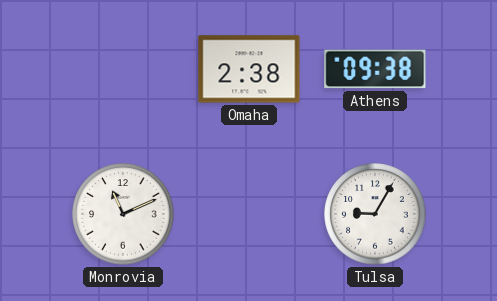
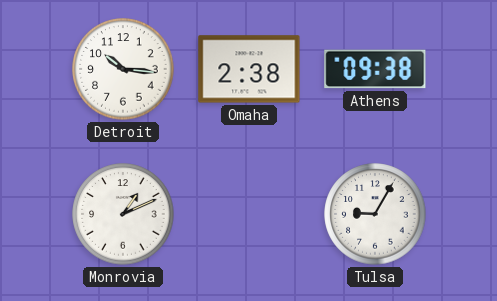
Detroit: none -> 10:16
Monrovia: 11:11 -> 1:11
